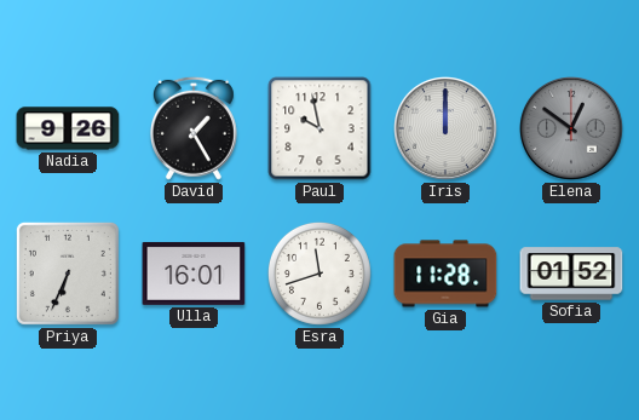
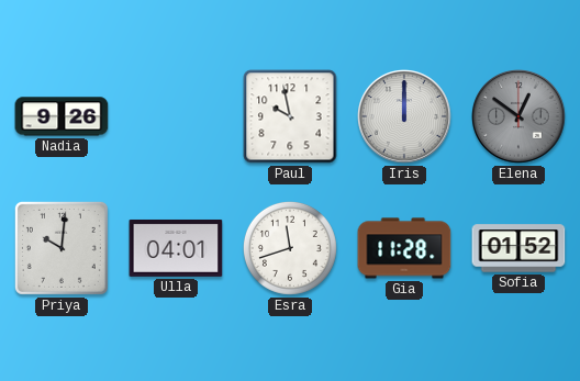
David: 1:25 -> none
Priya: 6:34 -> 10:01
Ulla: 16:01 -> 04:01
